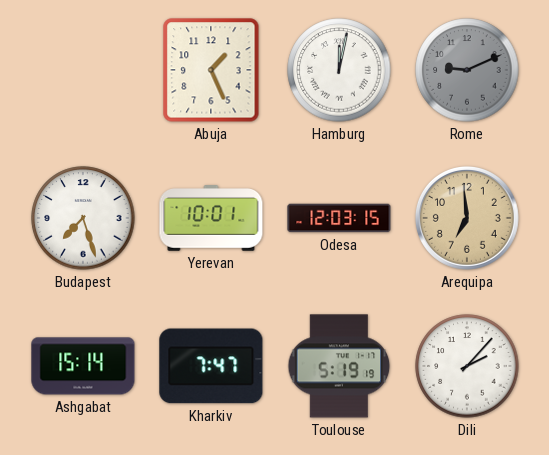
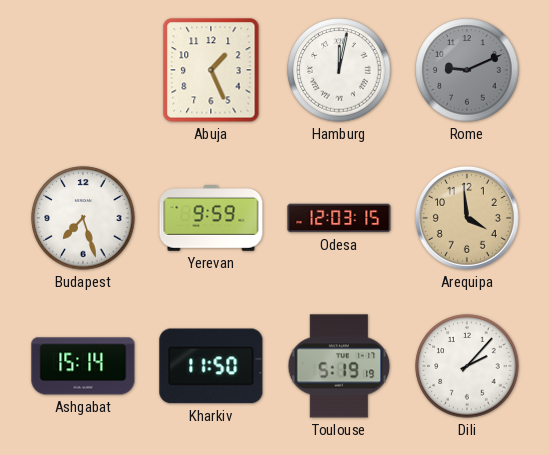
Yerevan: 10:01 -> 9:59
Arequipa: 6:59 -> 3:59
Kharkiv: 7:47 -> 11:50
